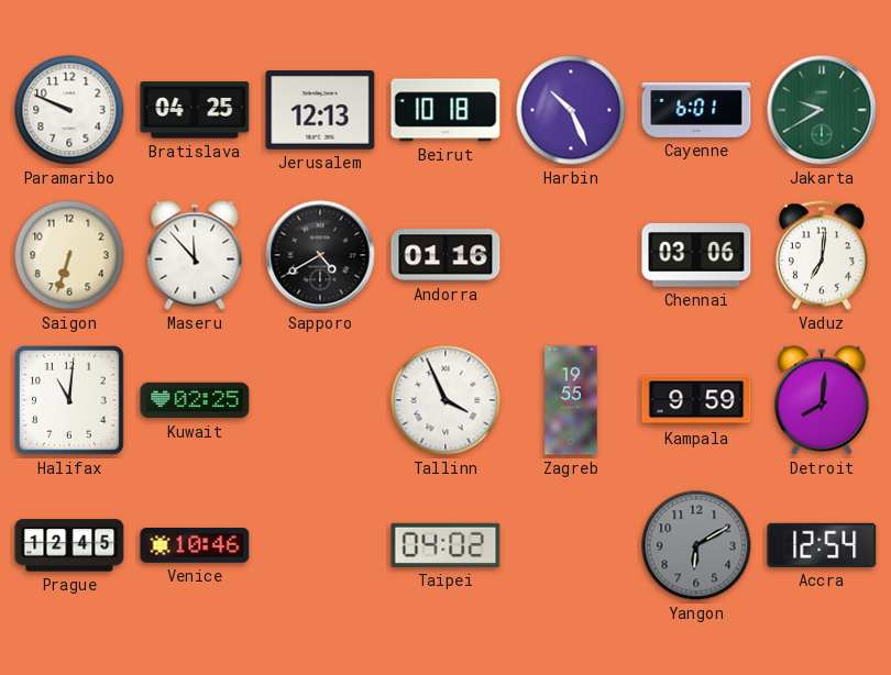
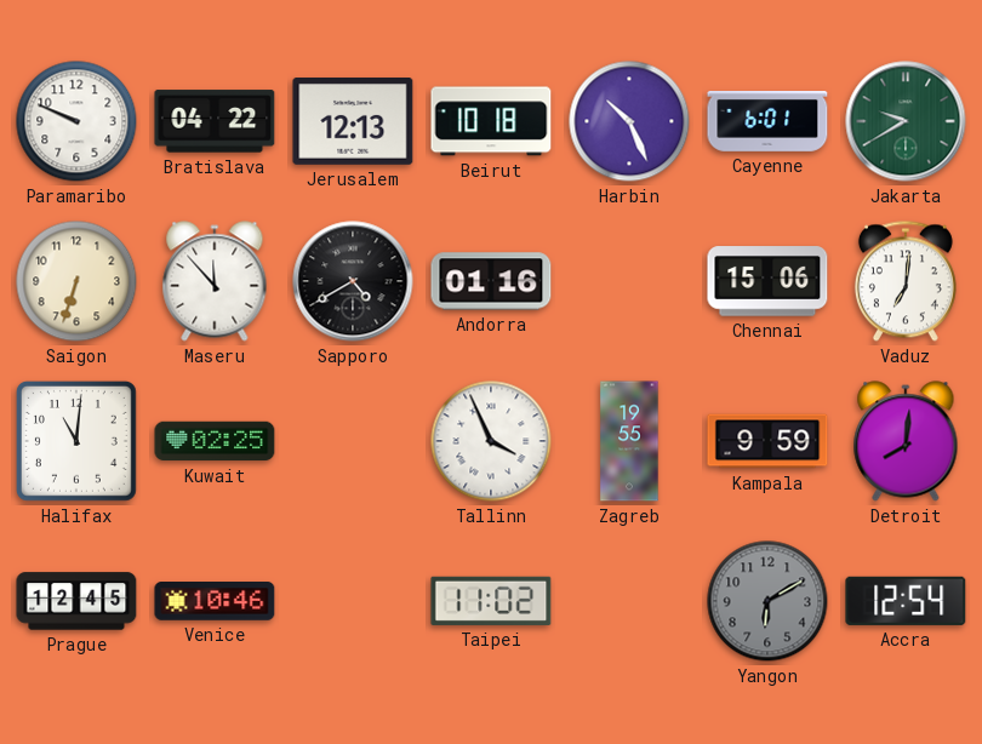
Bratislava: 04:25 -> 04:22
Chennai: 03:06 -> 15:06
Taipei: 04:02 -> 11:02
